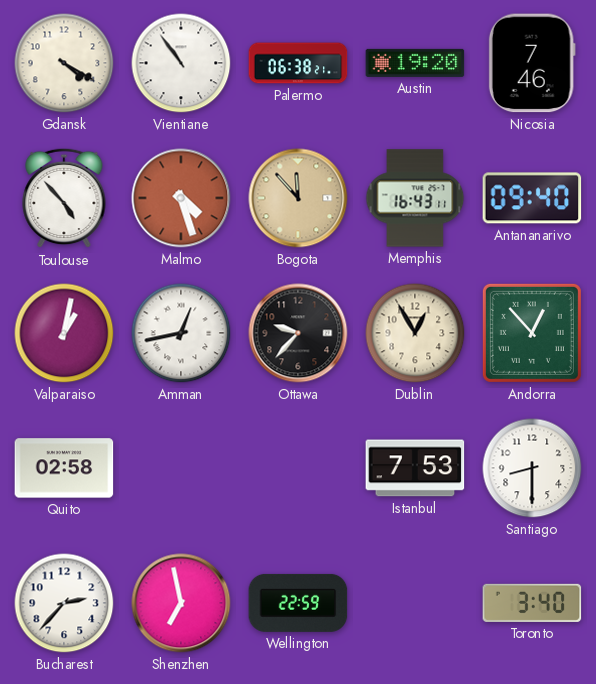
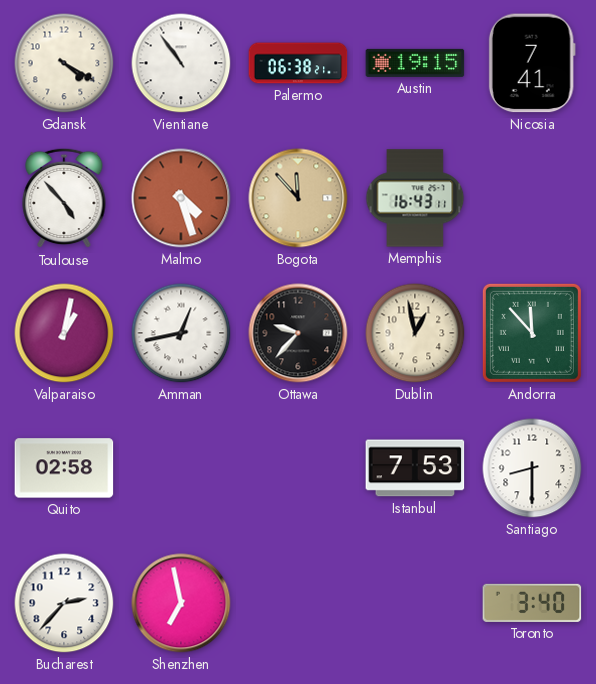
Austin: 19:20 -> 19:15
Nicosia: 7:46 -> 7:41
Antananarivo: 09:40 -> none
Dublin: 12:55 -> 12:58
Andorra: 12:53 -> 11:53
Wellington: 22:59 -> none
